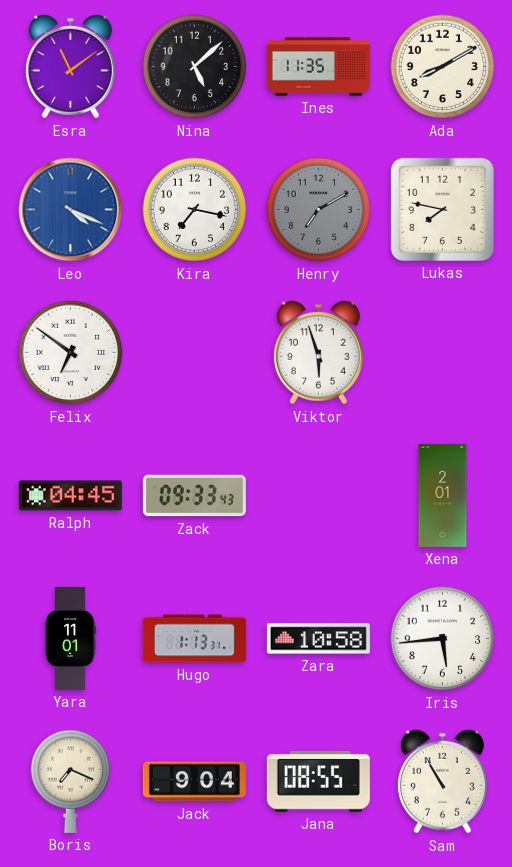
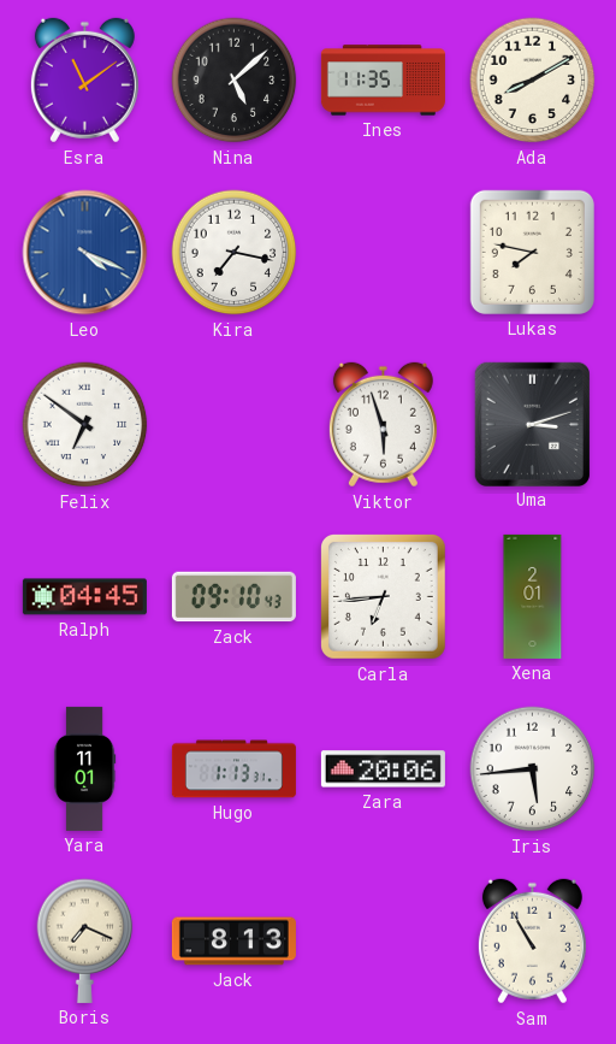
Henry: 7:10 -> none
Uma: none -> 3:12
Zack: 09:33 -> 09:10
Carla: none -> 6:44
Zara: 10:58 -> 20:06
Jack: 9:04 -> 8:13
Jana: 08:55 -> none
